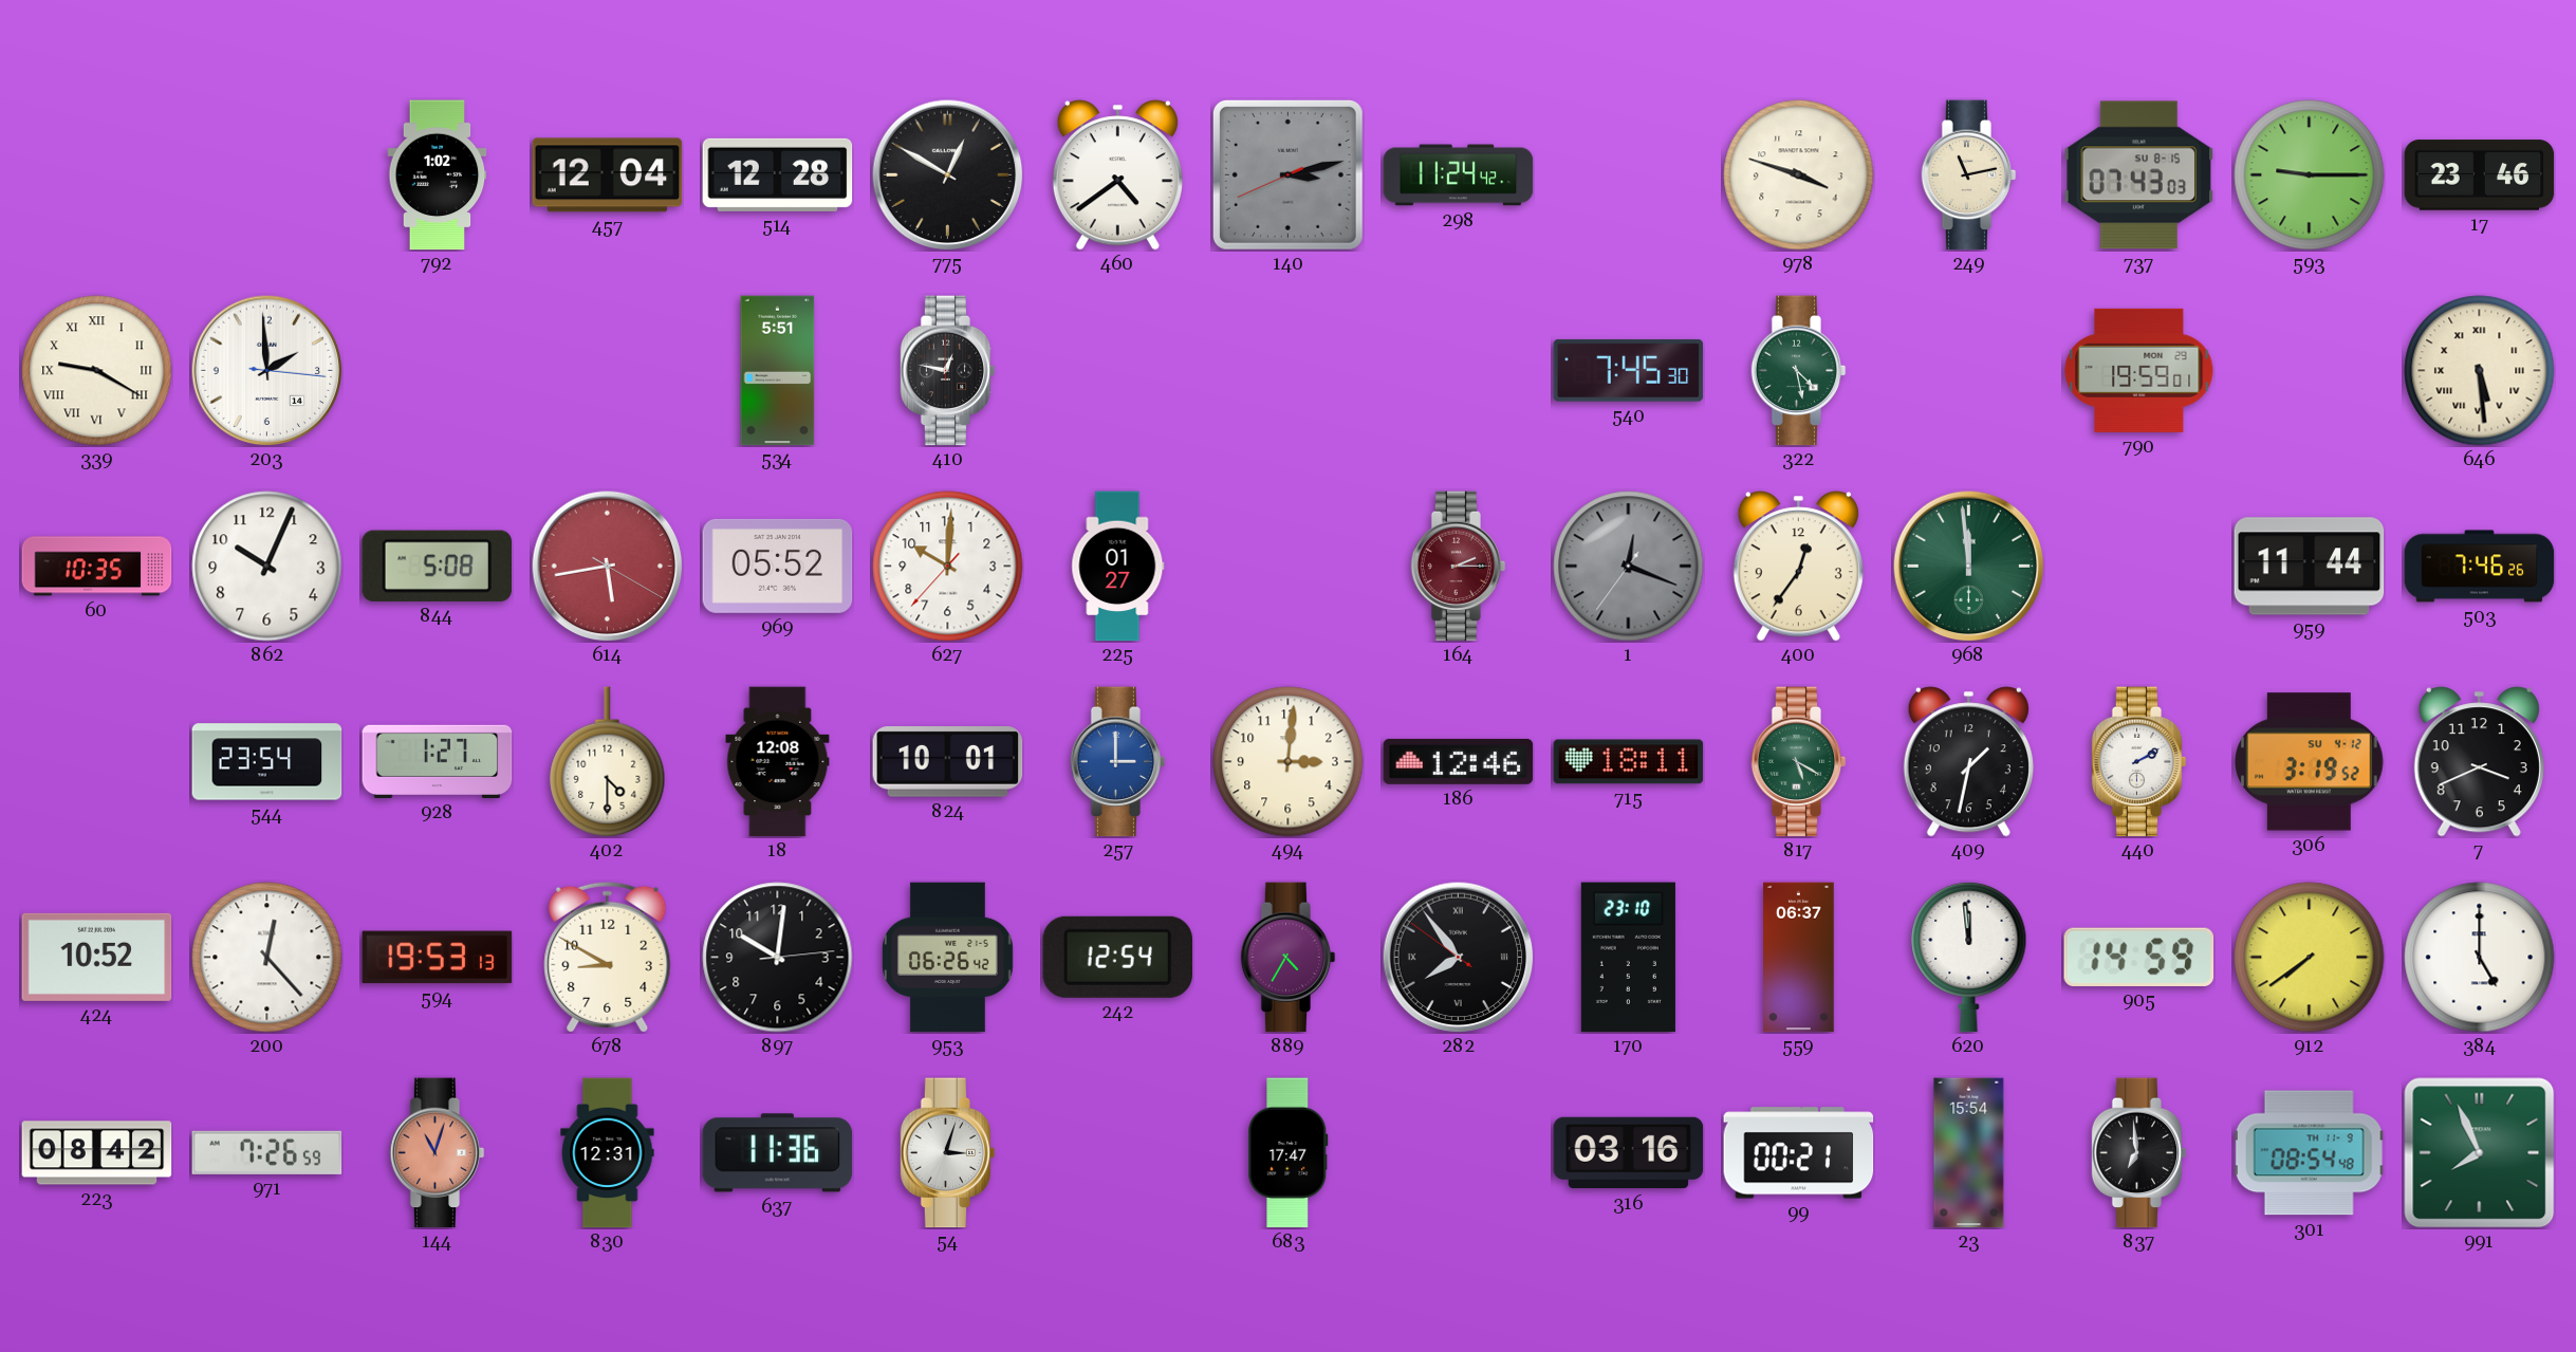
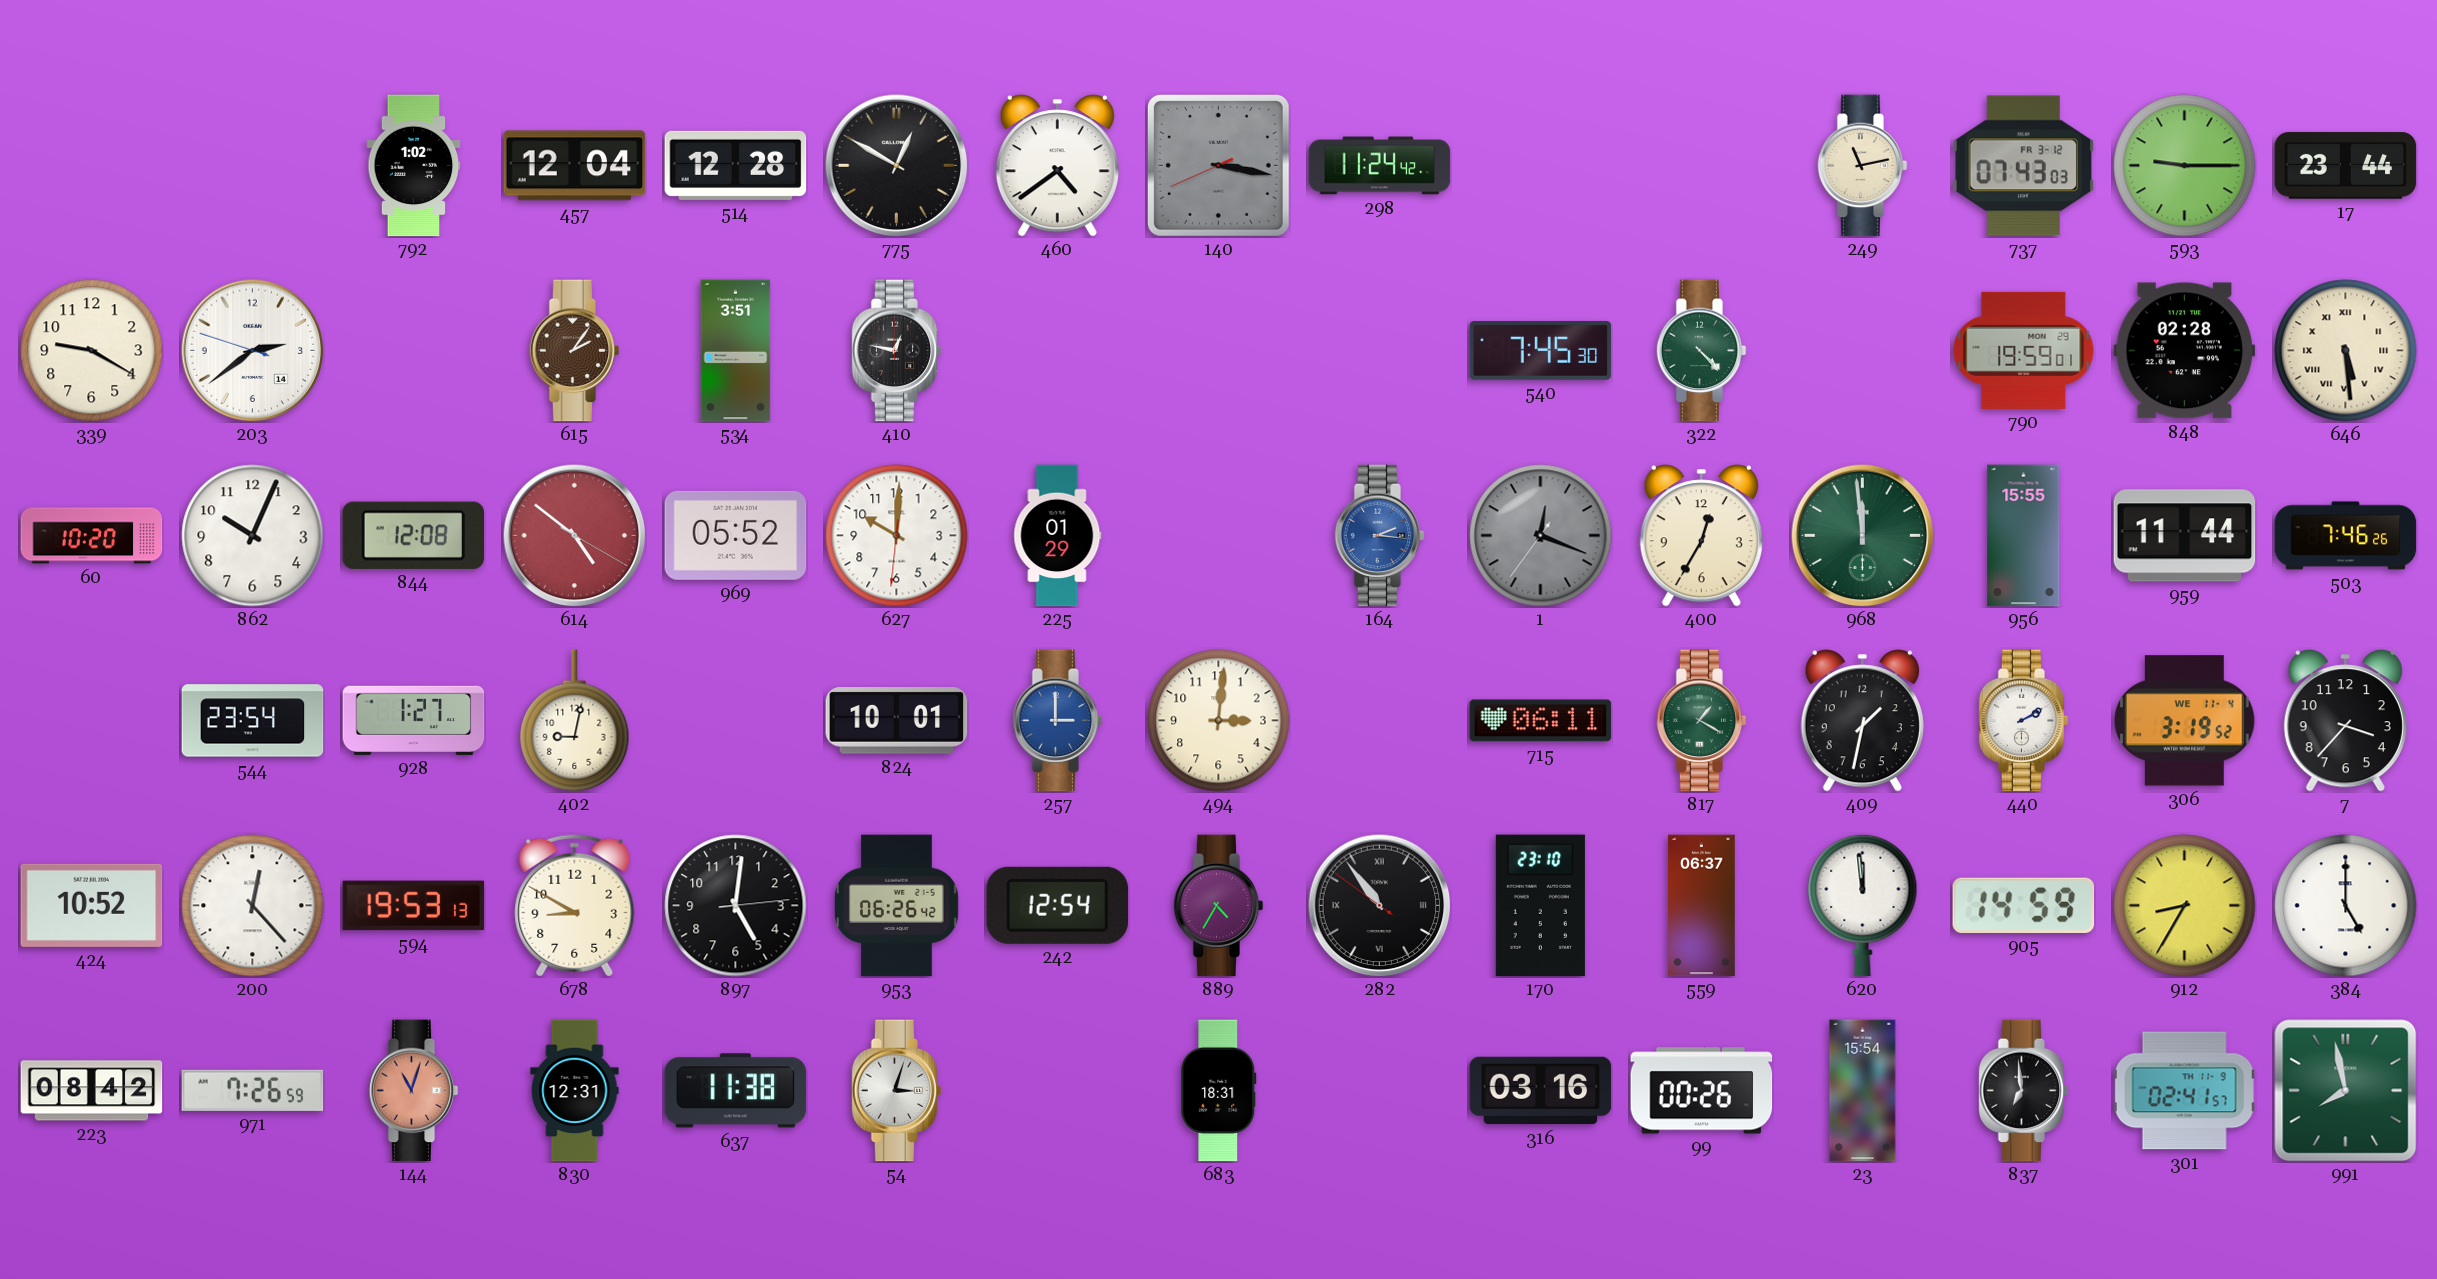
140: 3:12 -> 3:16
978: 3:48 -> none
737 date: SU 8-15 -> FR 3-12
17: 23:46 -> 23:44
339 numerals: Roman -> Arabic
203: 1:59 -> 2:38
615: none -> 2:06
534: 5:51 -> 3:51
322: 4:28 -> 4:23
848: none -> 02:28
60: 10:35 -> 10:20
844: 5:08 -> 12:08
614: 5:43 -> 4:51
627: 10:00:37 -> 10:00:31
225: 01:27 -> 01:29
164: 2:15 -> 2:16
164 dial: burgundy -> blue
400: 12:36 -> 12:35
956: none -> 15:55
402: 4:30 -> 9:02
18: 12:08 -> none
186: 12:46 -> none
715: 18:11 -> 06:11
817: 5:20 -> 1:20
306 date: SU 4-12 -> WE 11-4
7: 3:41 -> 3:37
897: 10:01 -> 5:01
282: 7:53 -> 10:53
912: 7:39 -> 8:35
637: 11:36 -> 11:38
683: 17:47 -> 18:31
99: 00:21 -> 00:26
301: 08:54 -> 02:41
991: 7:56 -> 7:58
